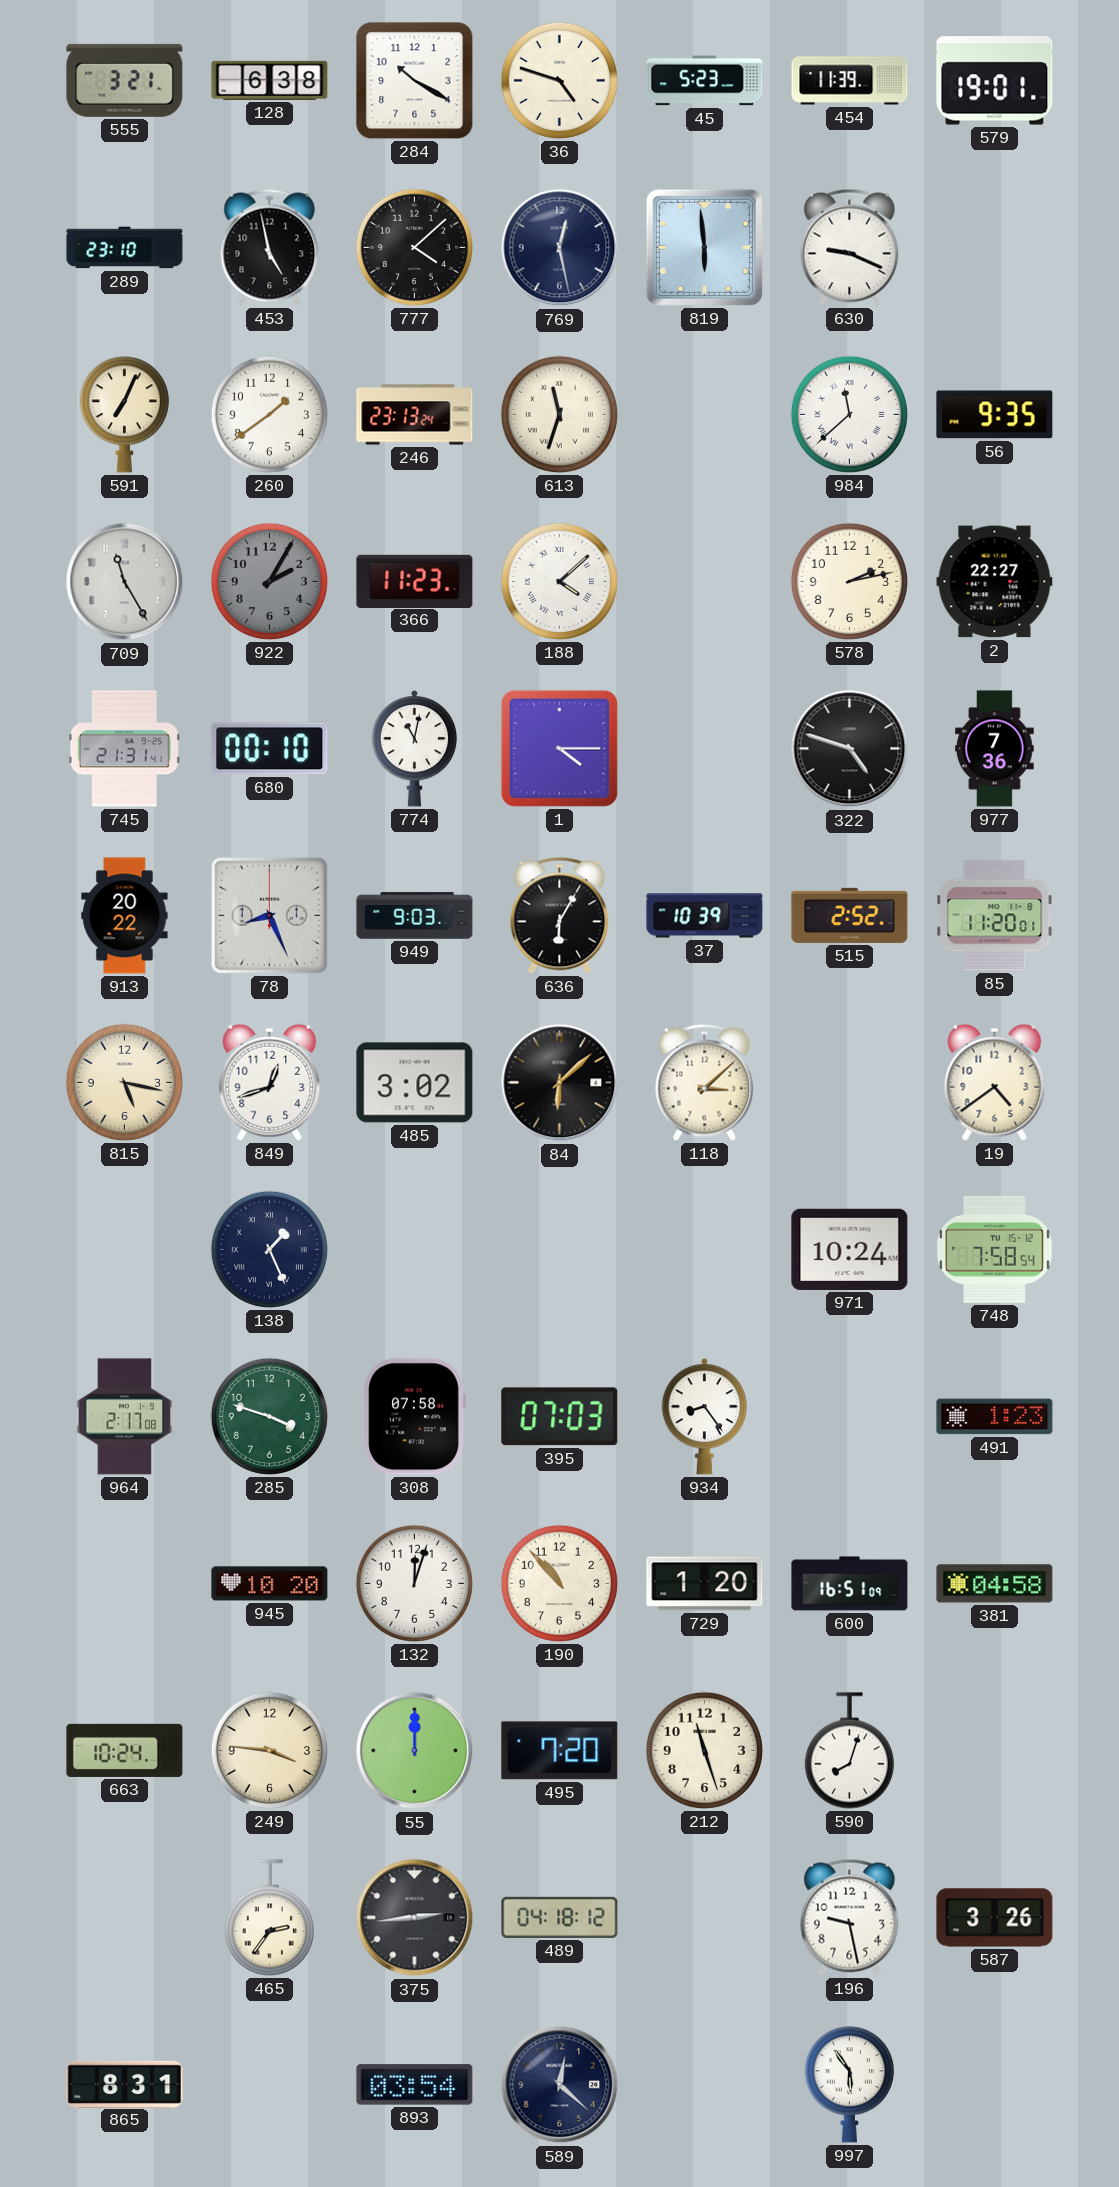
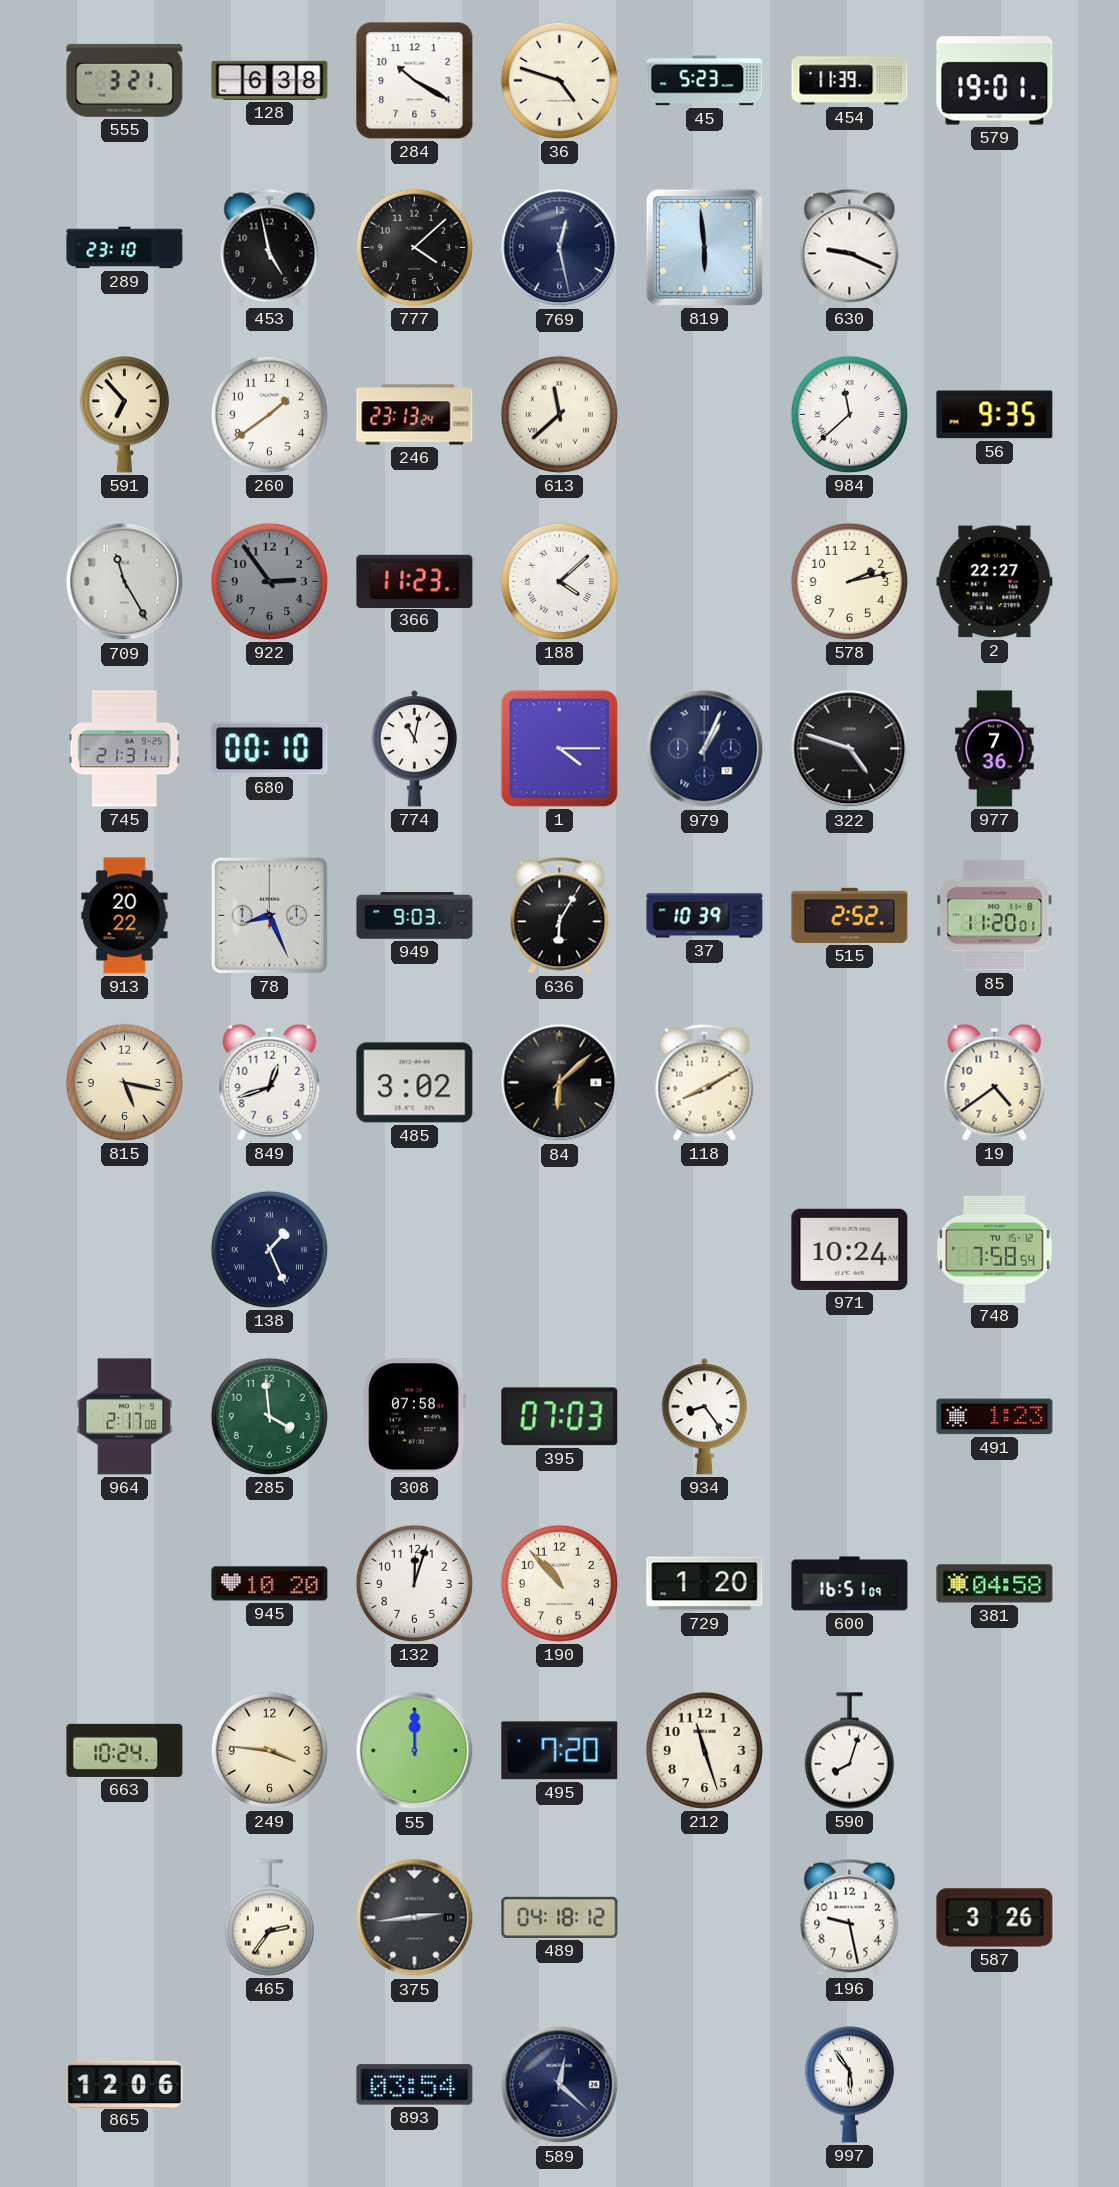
591: 7:04 -> 6:53
613: 11:33 -> 11:38
922: 2:05 -> 2:54
979: none -> 1:04
118: 3:08 -> 8:10
285: 3:48 -> 3:59
865: 8:31 -> 12:06
